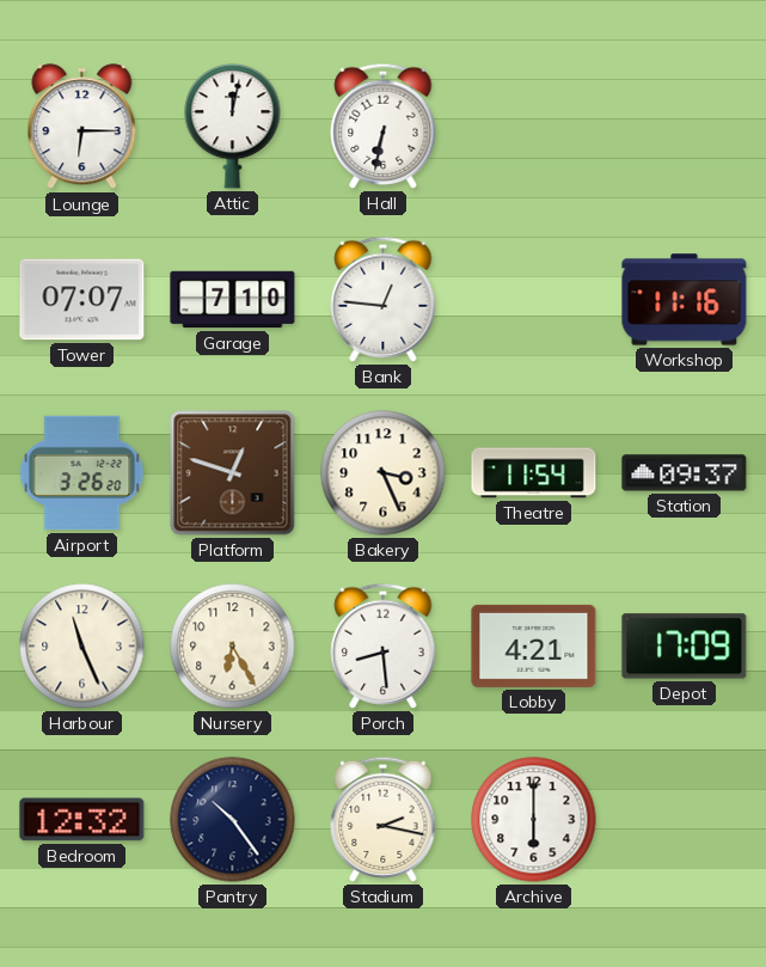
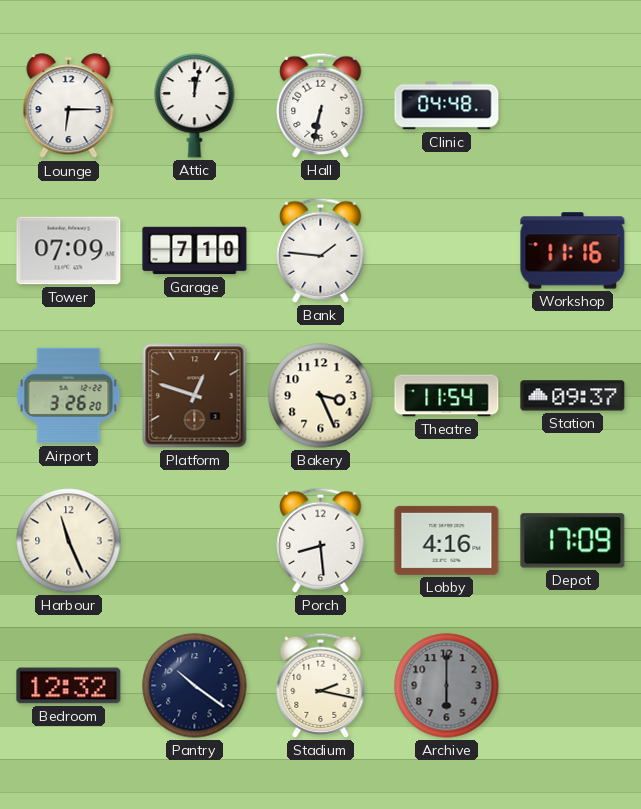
Clinic: none -> 04:48
Tower: 07:07 -> 07:09
Bank: 12:46 -> 1:46
Nursery: 6:25 -> none
Lobby: 4:21 -> 4:16
Pantry: 10:24 -> 10:21
Archive dial: white -> grey
